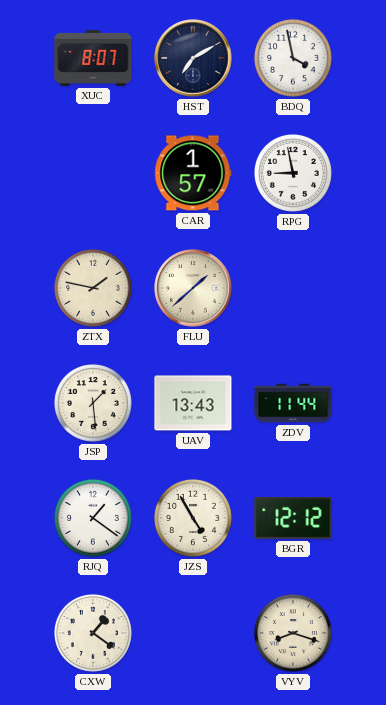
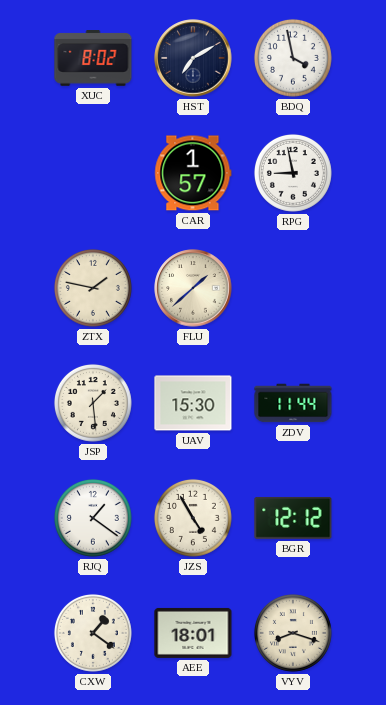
XUC: 8:07 -> 8:02
UAV: 13:43 -> 15:30
AEE: none -> 18:01
